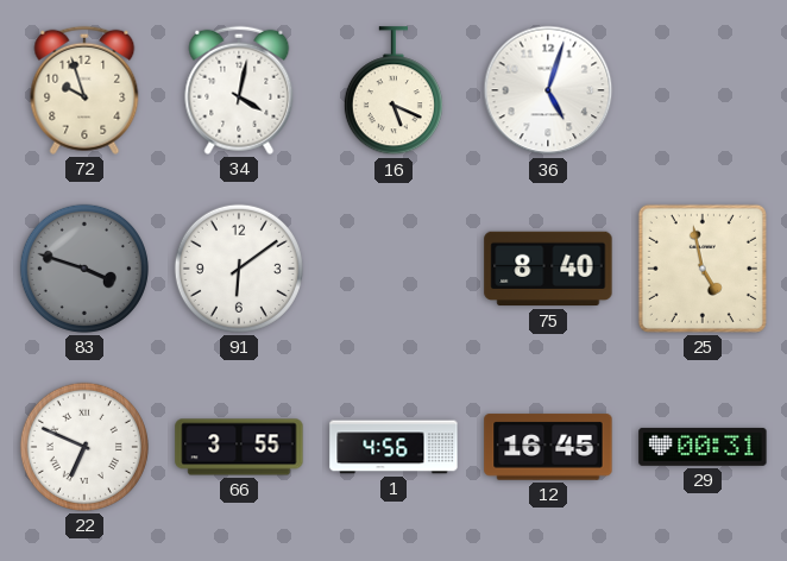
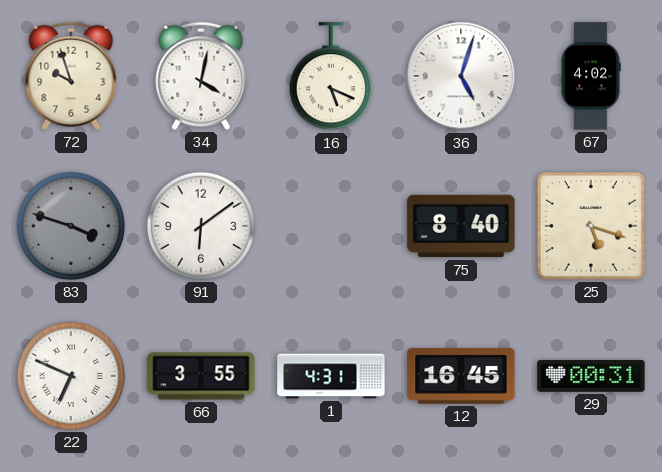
67: none -> 4:02
25: 4:58 -> 5:18
1: 4:56 -> 4:31
